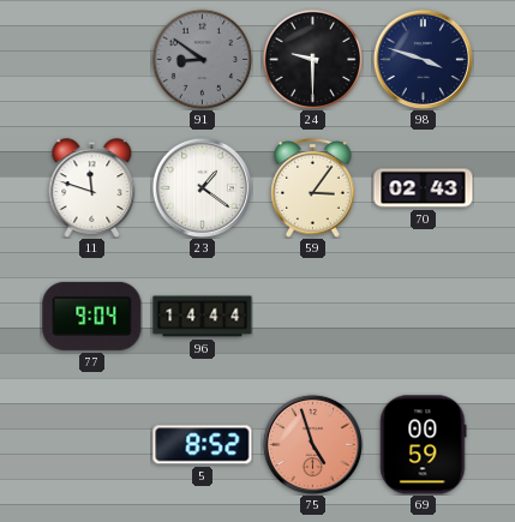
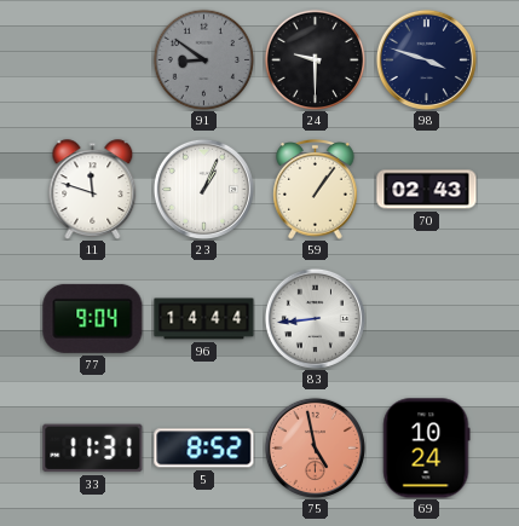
23: 1:21 -> 1:04
59: 3:06 -> 1:06
83: none -> 8:44
33: none -> 11:31
75: 4:57 -> 4:58
69: 00:59 -> 10:24
